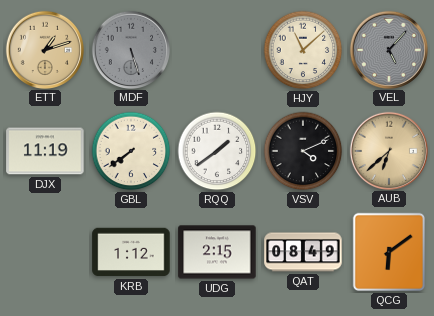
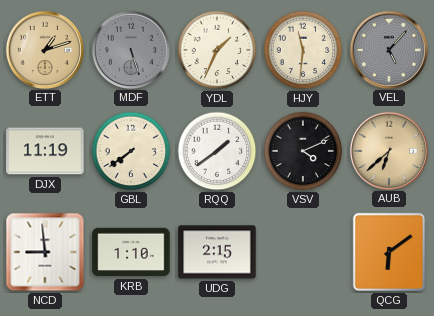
YDL: none -> 1:34
HJY: 11:08 -> 11:31
NCD: none -> 8:59
KRB: 1:12 -> 1:10
QAT: 08:49 -> none
